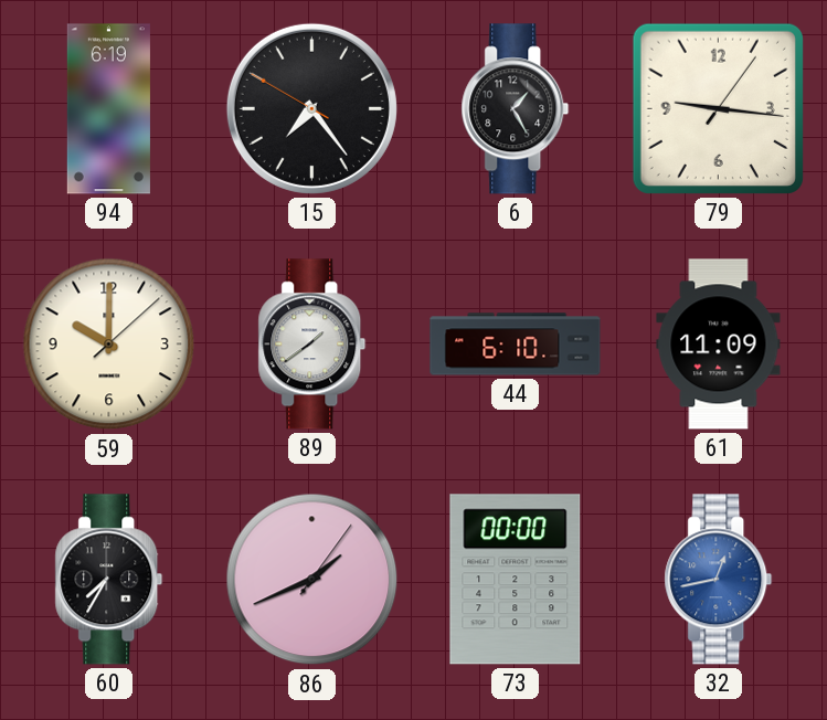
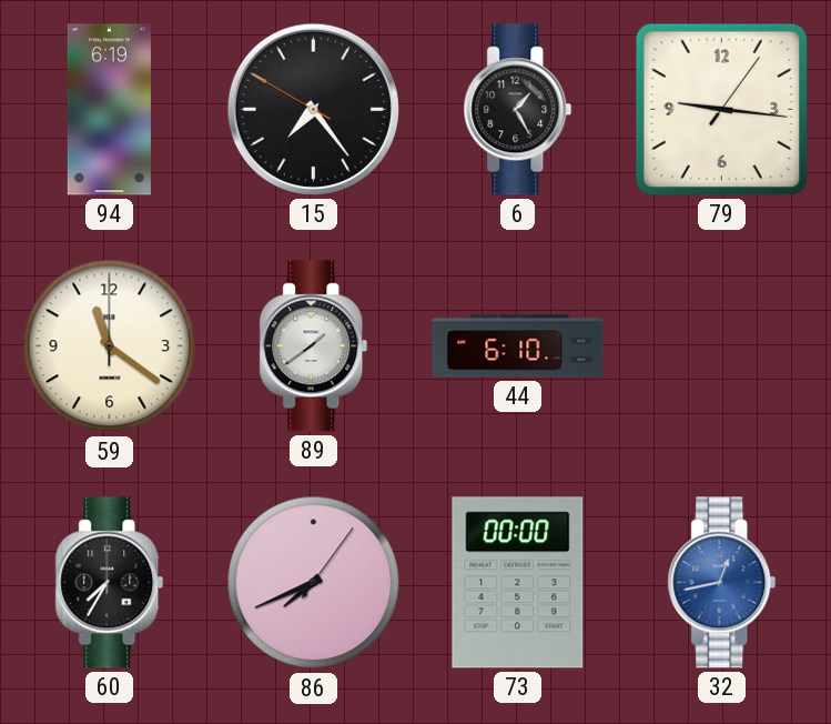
59: 10:00 -> 11:21
61: 11:09 -> none
86: 1:41 -> 7:41
